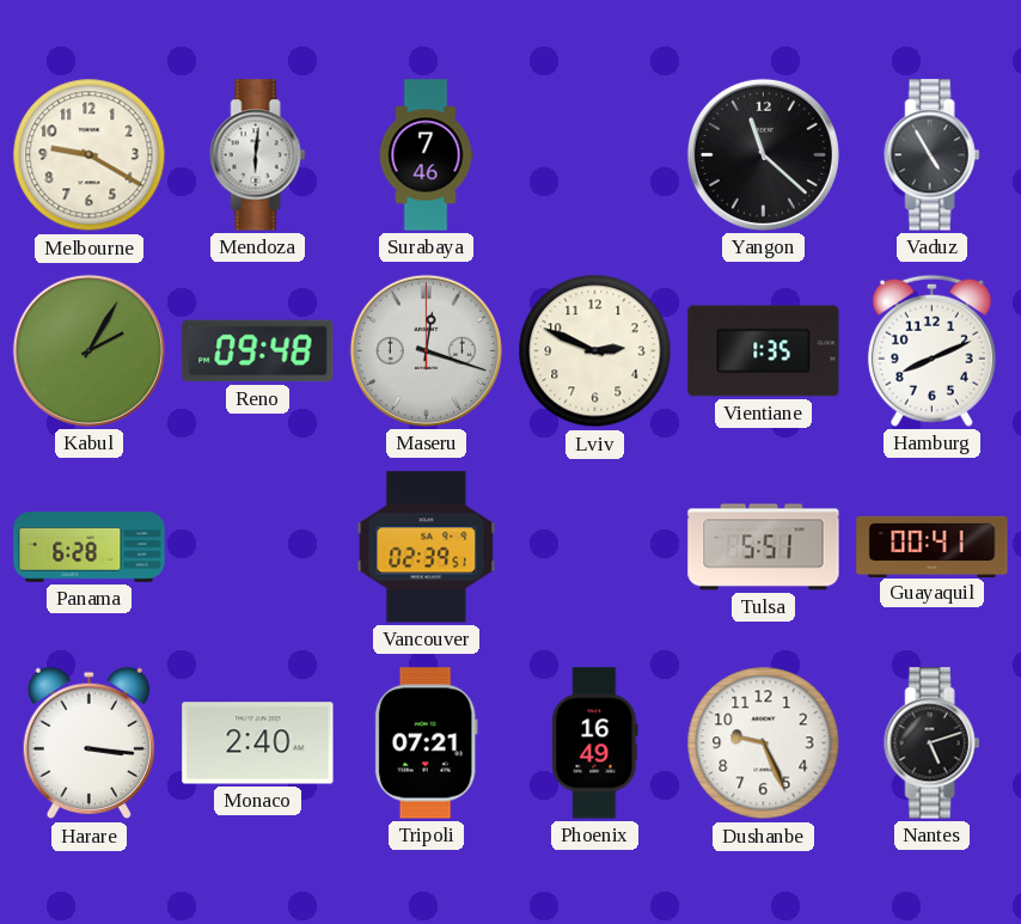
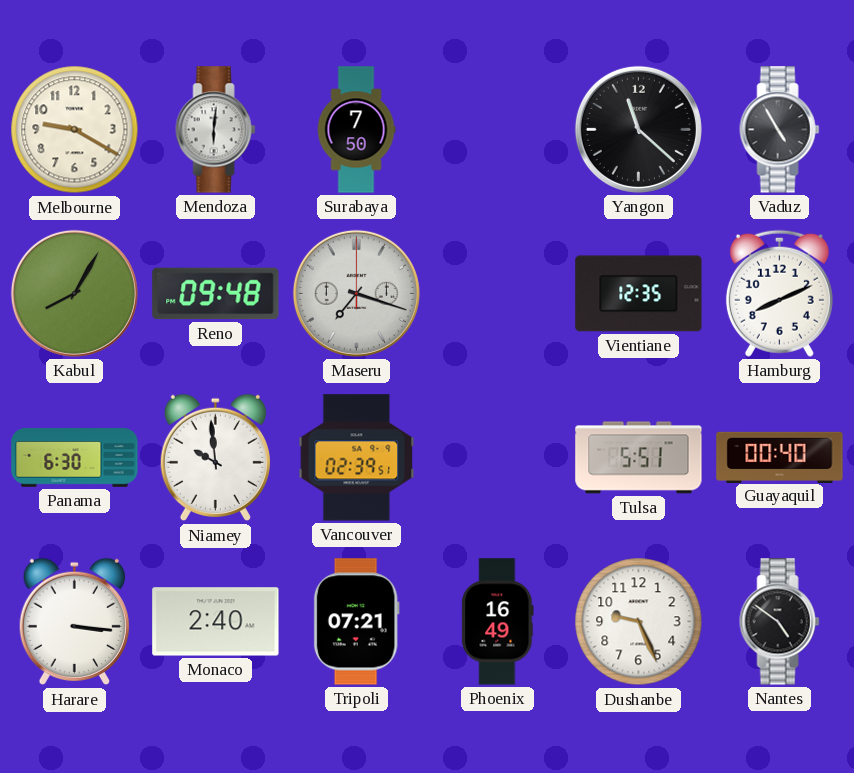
Surabaya: 7:46 -> 7:50
Kabul: 2:05 -> 8:05
Maseru: 12:18 -> 7:18
Lviv: 2:49 -> none
Vientiane: 1:35 -> 12:35
Panama: 6:28 -> 6:30
Niamey: none -> 9:59
Guayaquil: 00:41 -> 00:40
Nantes: 5:12 -> 4:51
